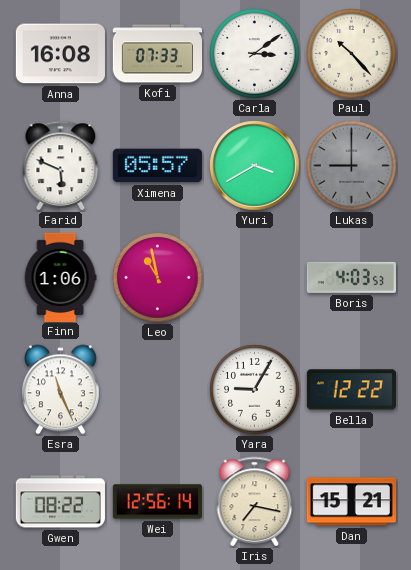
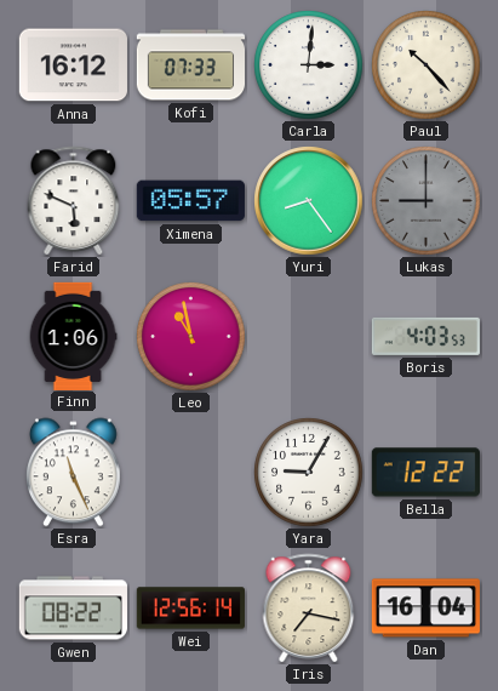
Anna: 16:08 -> 16:12
Carla: 3:09 -> 3:01
Yuri: 3:40 -> 8:24
Dan: 15:21 -> 16:04
